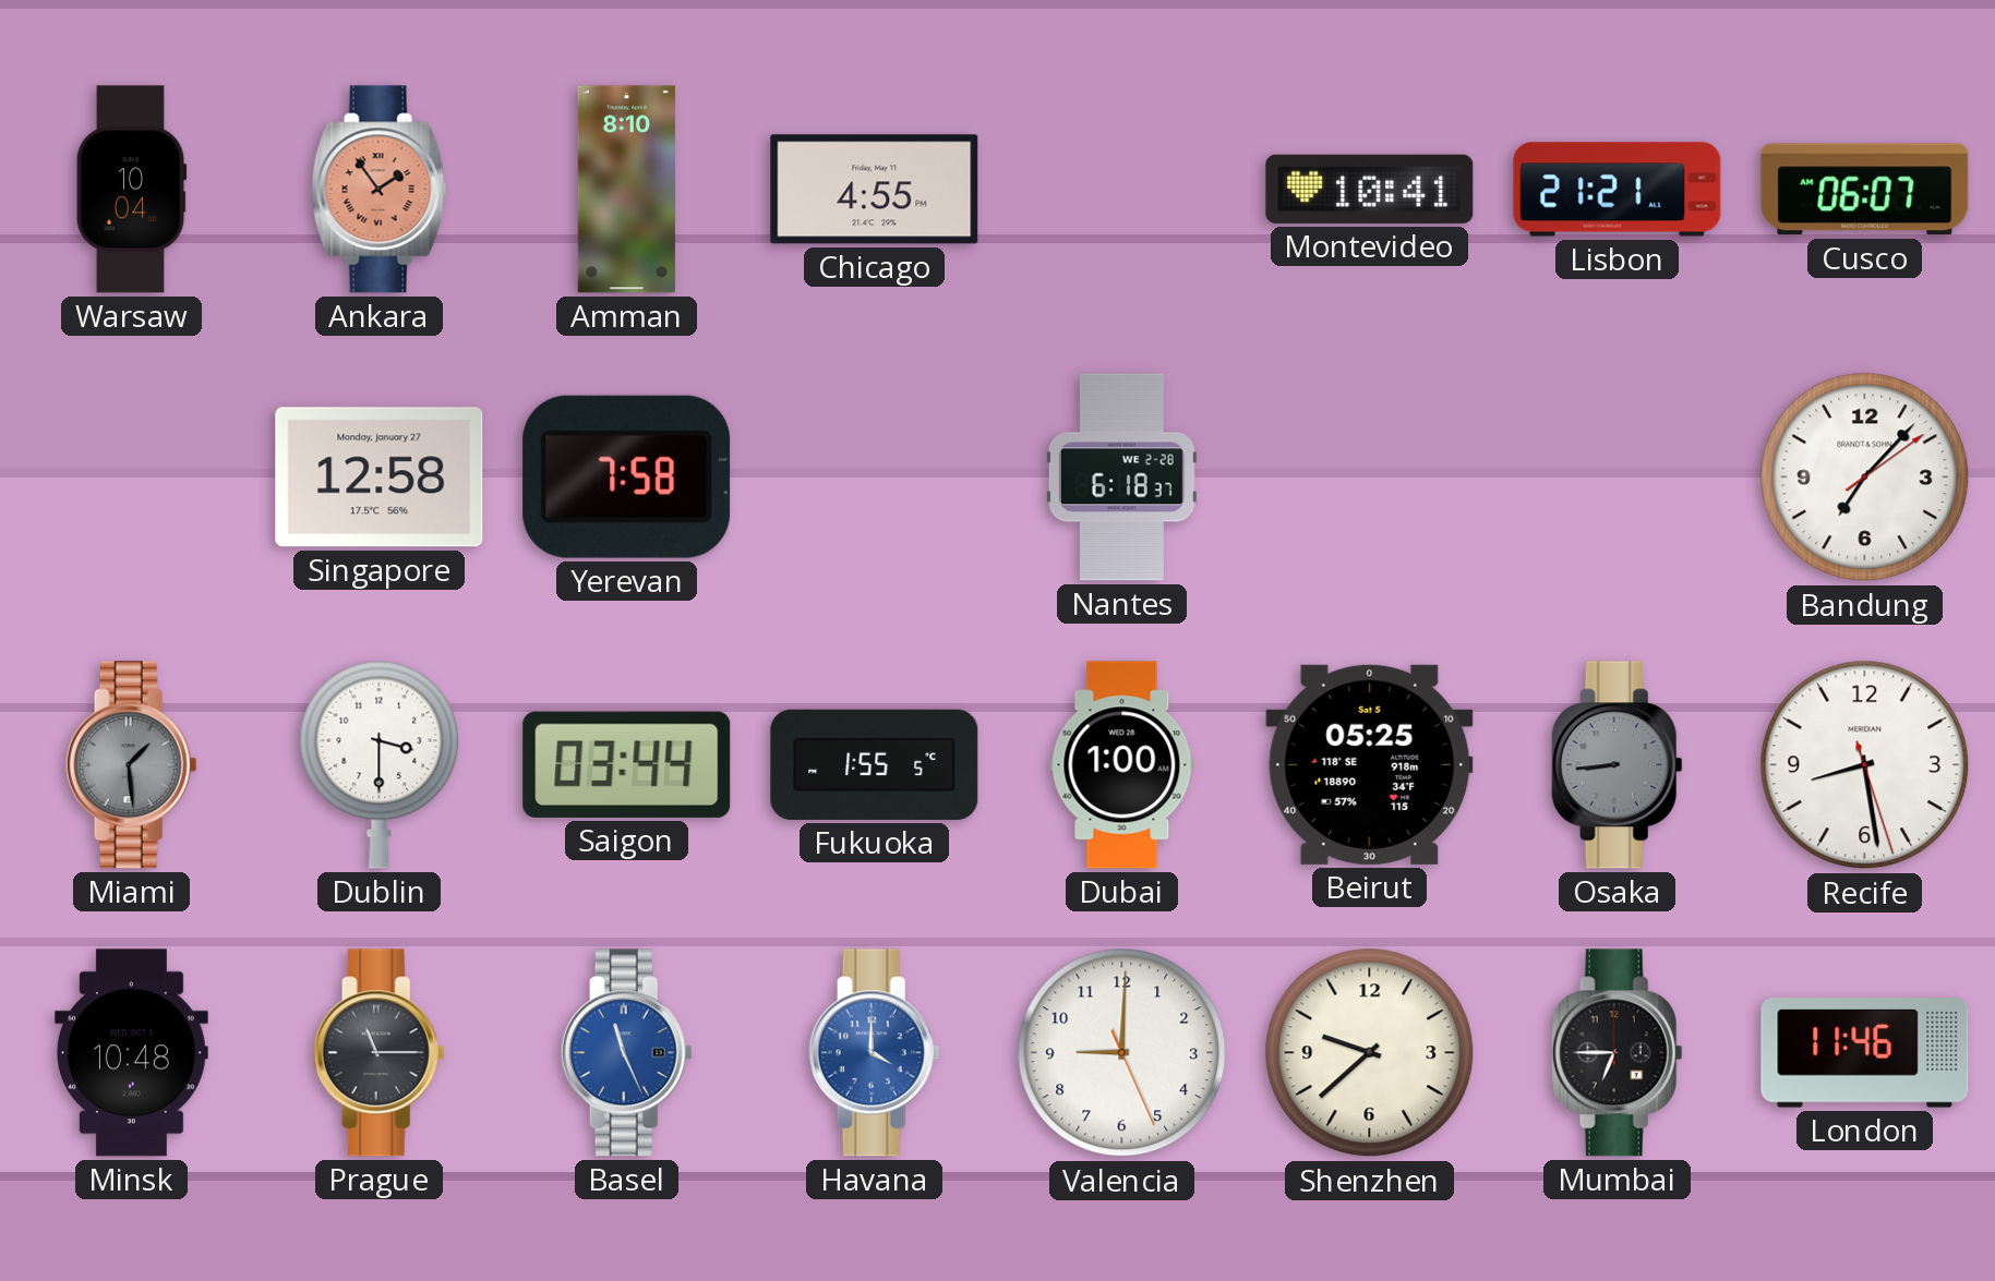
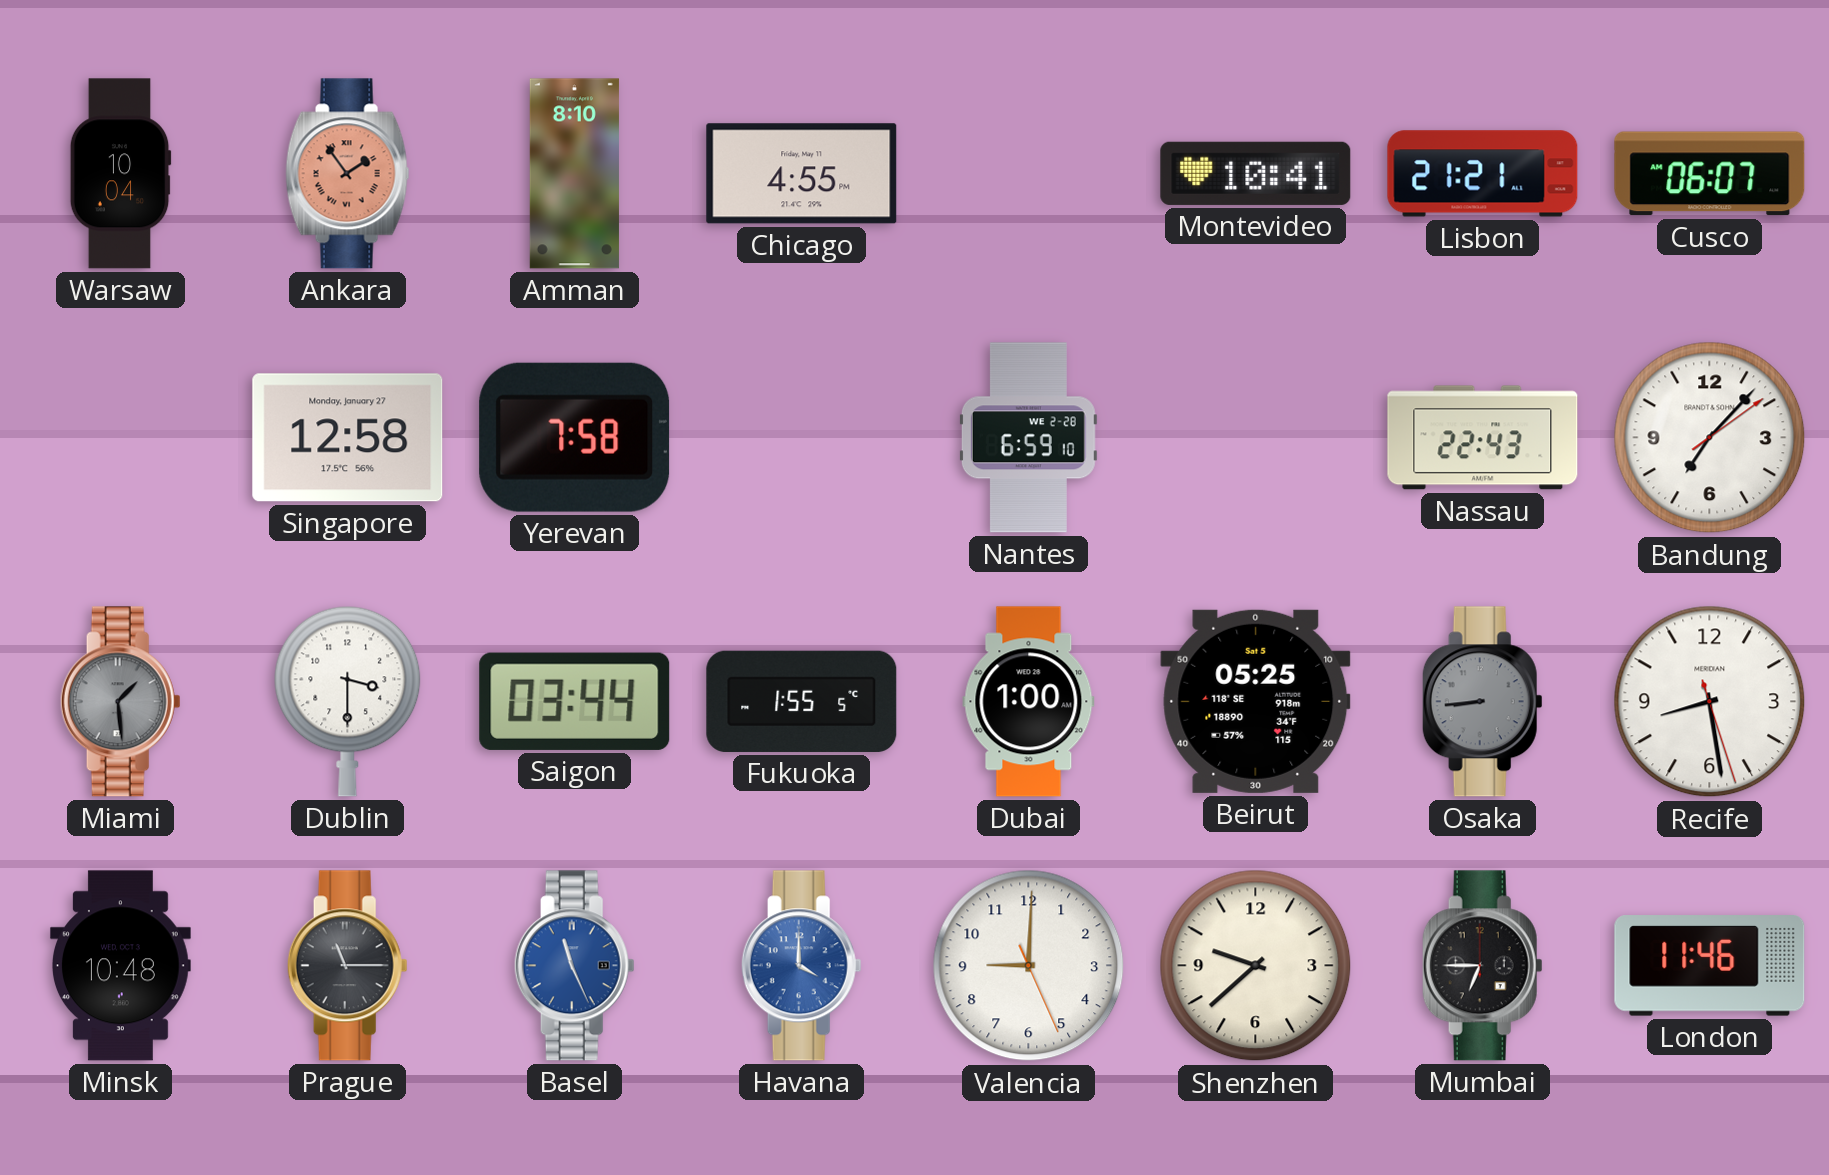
Nantes: 6:18 -> 6:59
Nassau: none -> 22:43
